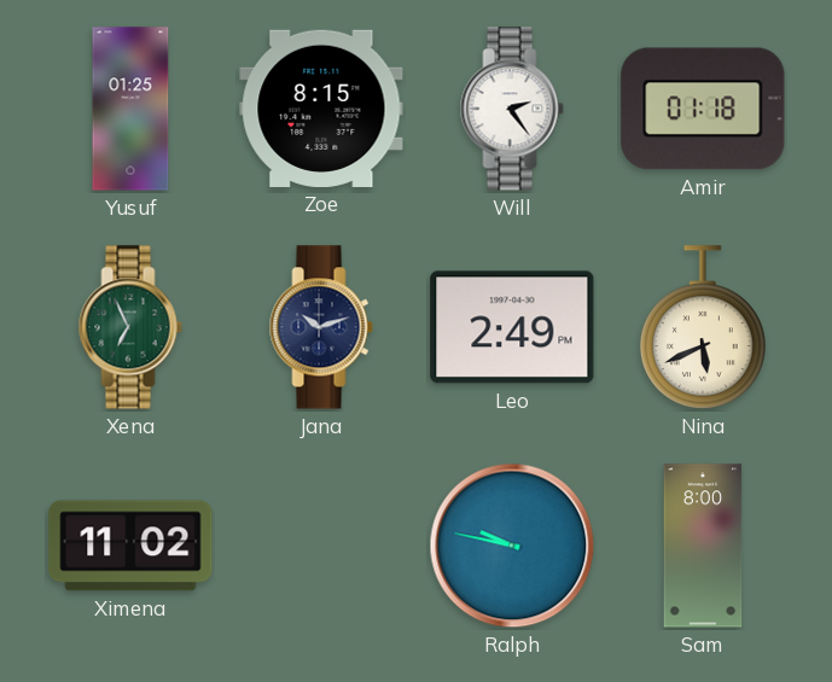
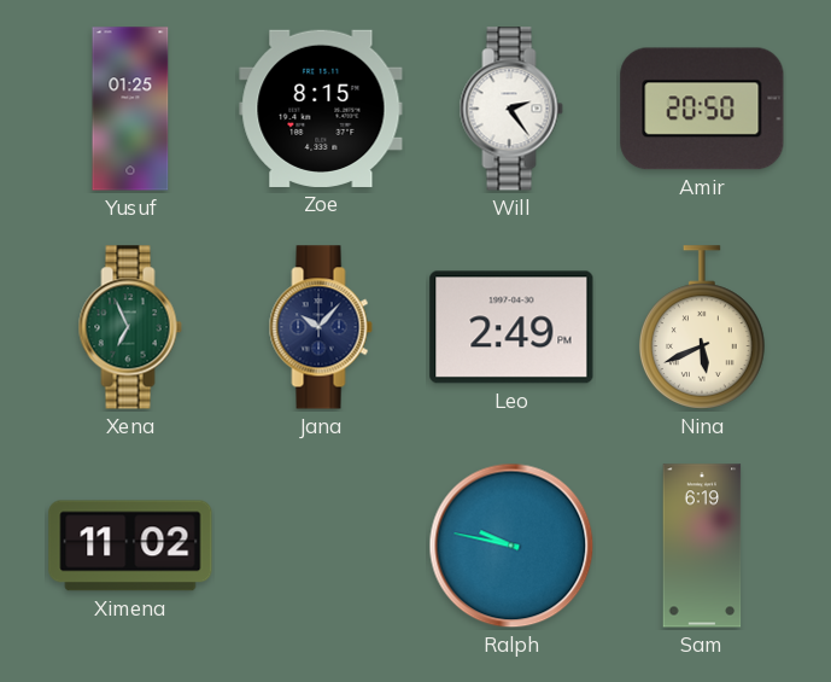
Amir: 01:18 -> 20:50
Jana: 10:12 -> 10:07
Sam: 8:00 -> 6:19
